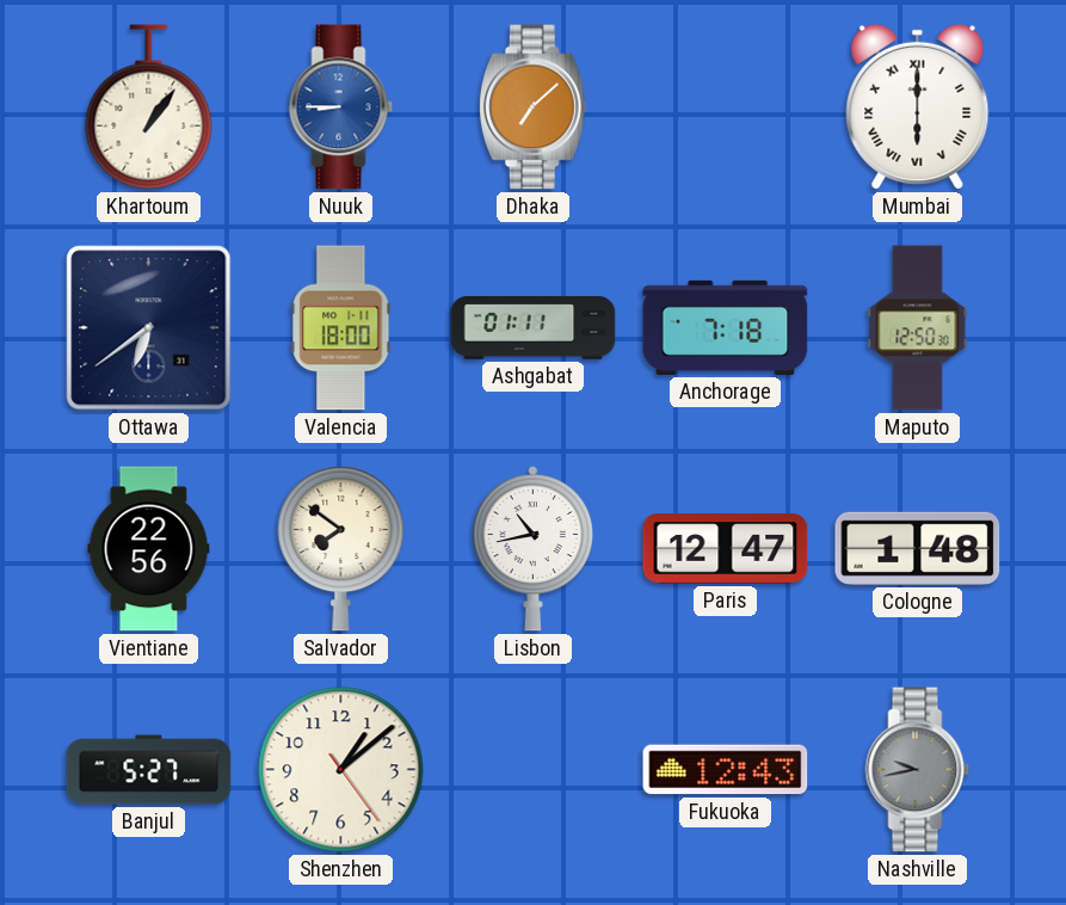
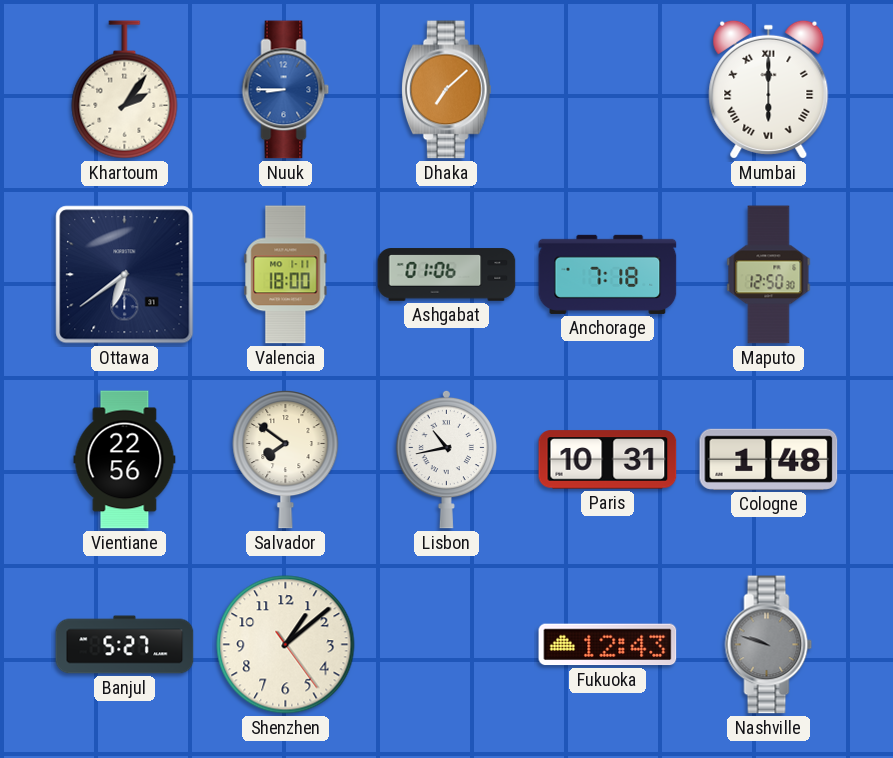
Khartoum: 1:06 -> 2:06
Ashgabat: 01:11 -> 01:06
Paris: 12:47 -> 10:31
Nashville: 9:43 -> 9:48
